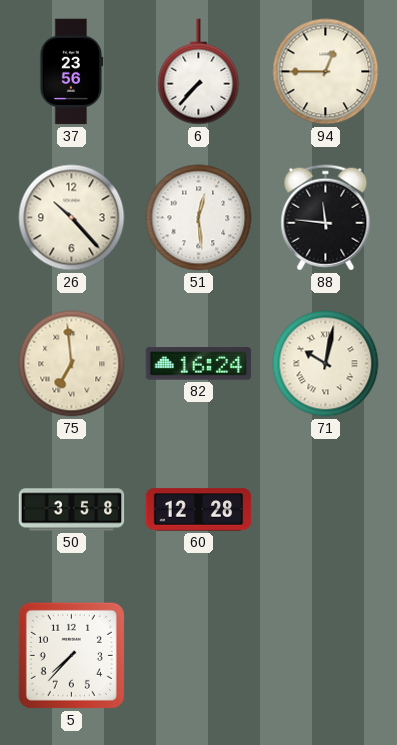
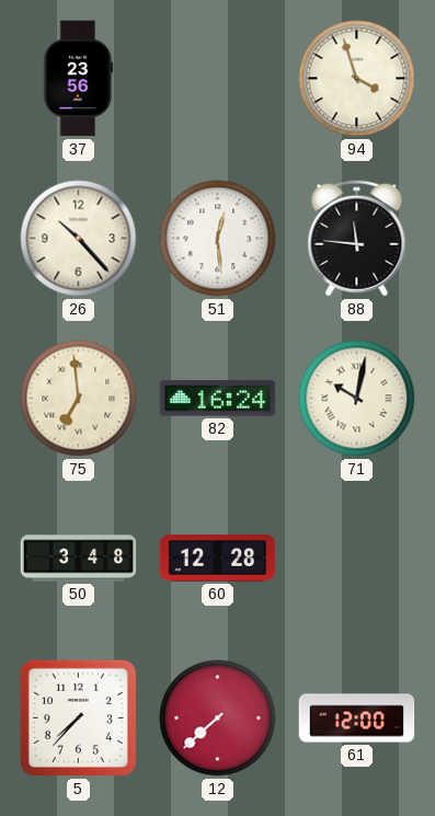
6: 7:37 -> none
94: 12:45 -> 3:57
50: 3:58 -> 3:48
12: none -> 7:38
61: none -> 12:00
